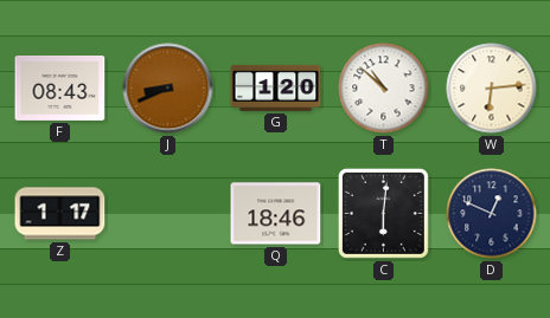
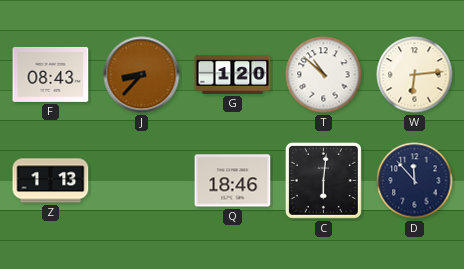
J: 8:41 -> 8:37
Z: 1:17 -> 1:13
D: 12:49 -> 11:53
